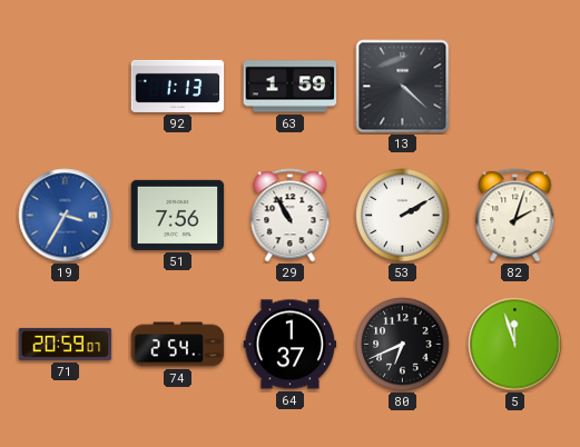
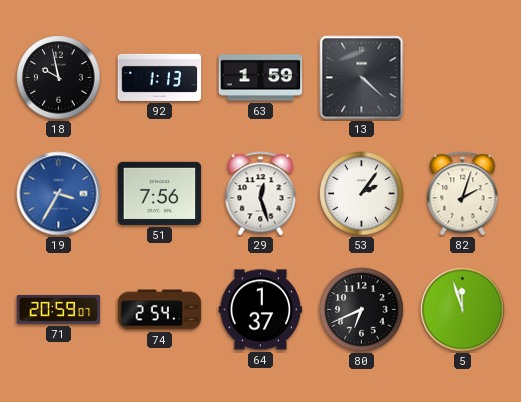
18: none -> 9:58
29: 10:55 -> 12:27
53: 2:10 -> 2:06
